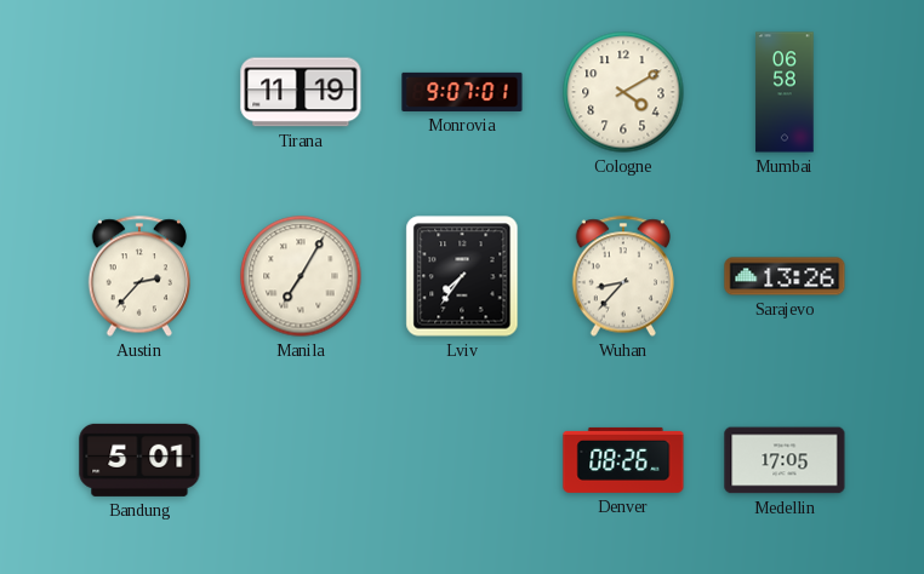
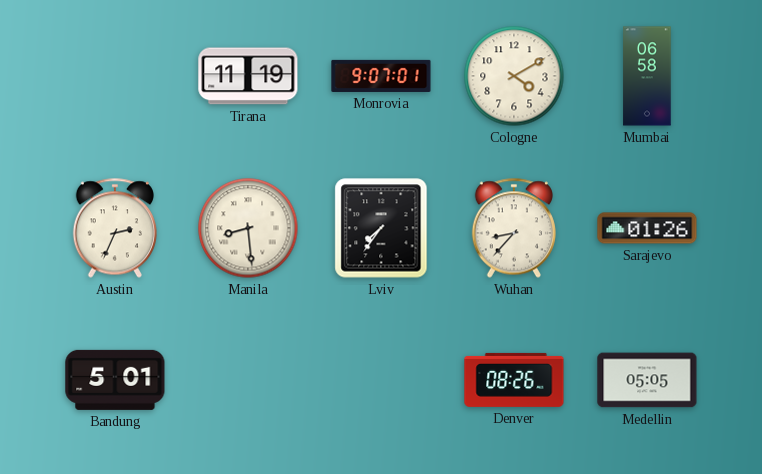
Austin: 2:37 -> 2:34
Manila: 7:05 -> 8:29
Sarajevo: 13:26 -> 01:26
Medellin: 17:05 -> 05:05
